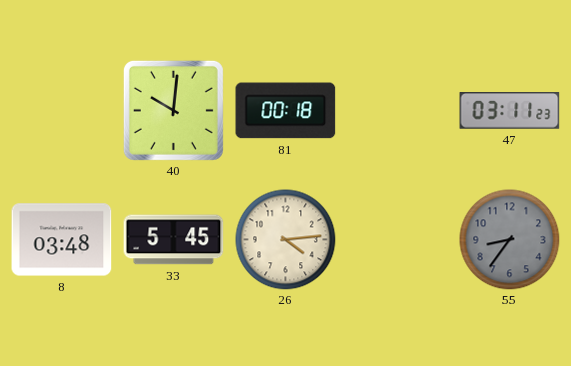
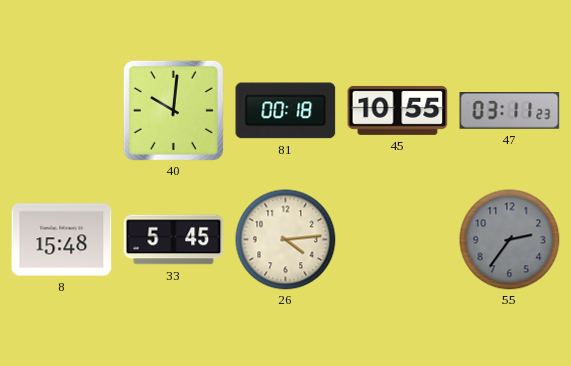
45: none -> 10:55
8: 03:48 -> 15:48
55: 8:36 -> 2:36
